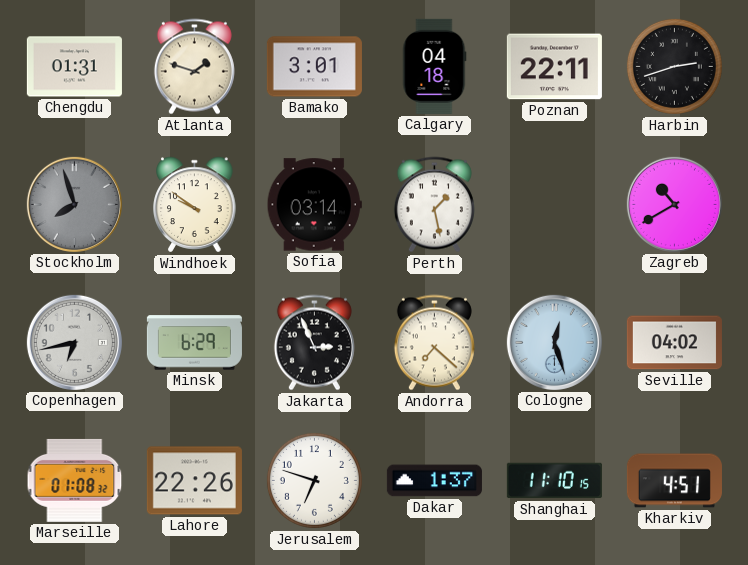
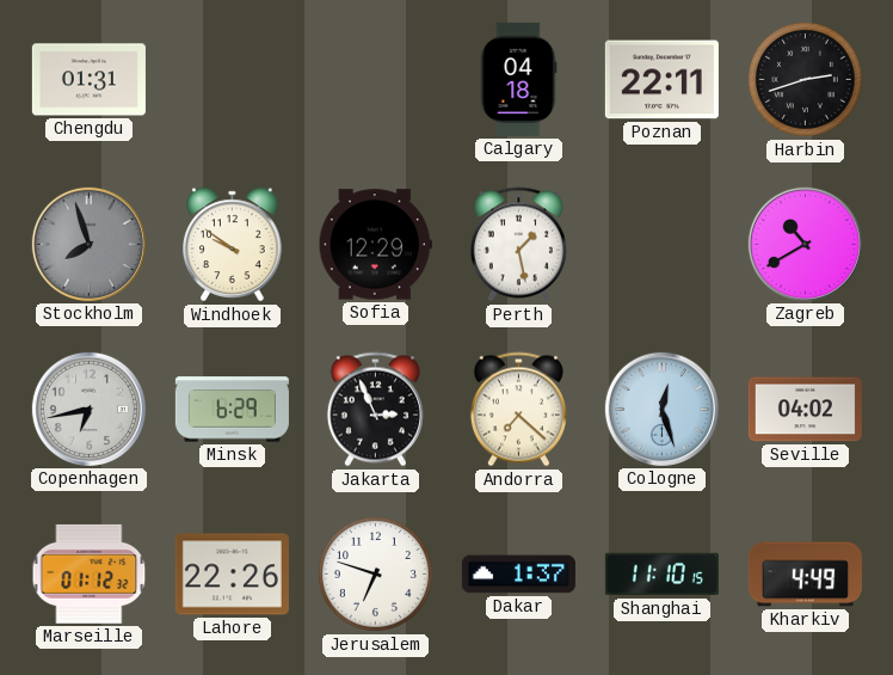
Atlanta: 1:48 -> none
Bamako: 3:01 -> none
Sofia: 03:14 -> 12:29
Marseille: 01:08 -> 01:12
Kharkiv: 4:51 -> 4:49
